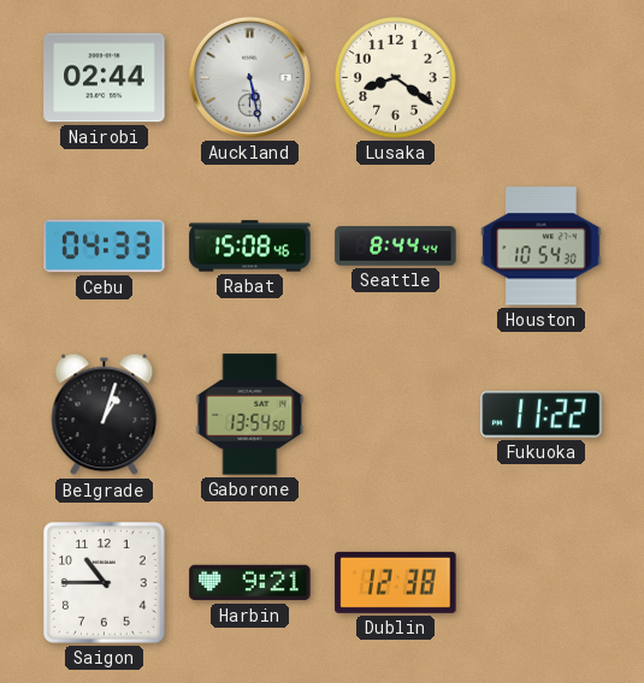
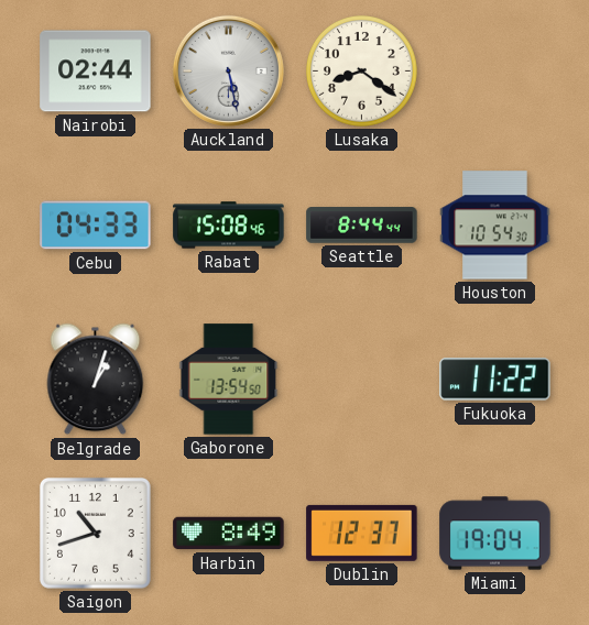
Saigon: 10:45 -> 10:42
Harbin: 9:21 -> 8:49
Dublin: 12:38 -> 12:37
Miami: none -> 19:04
